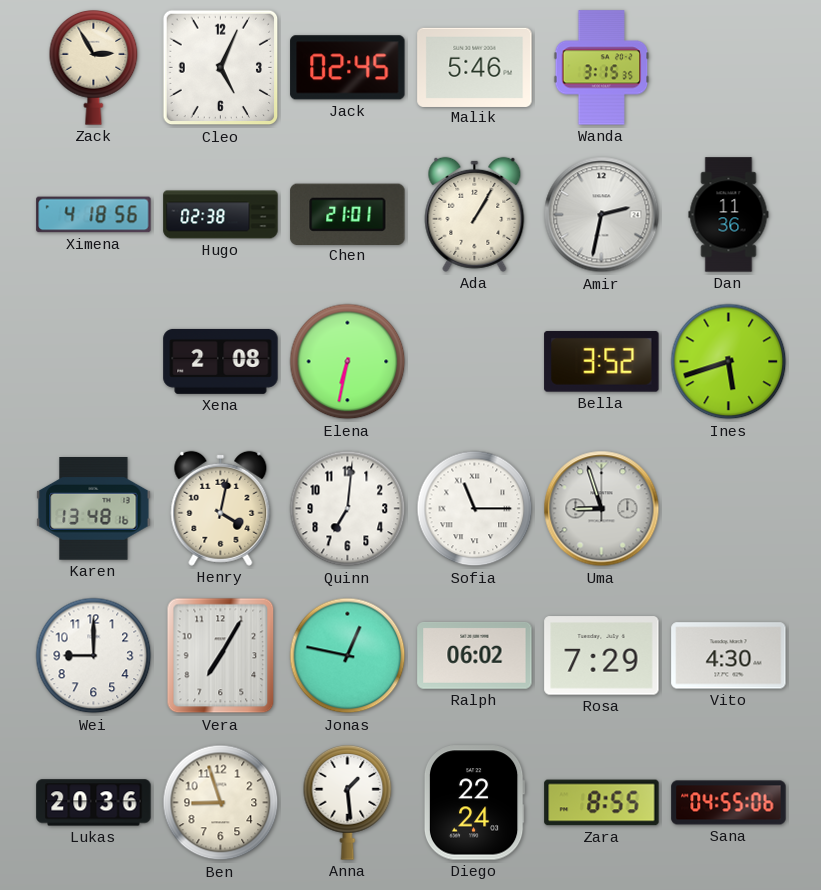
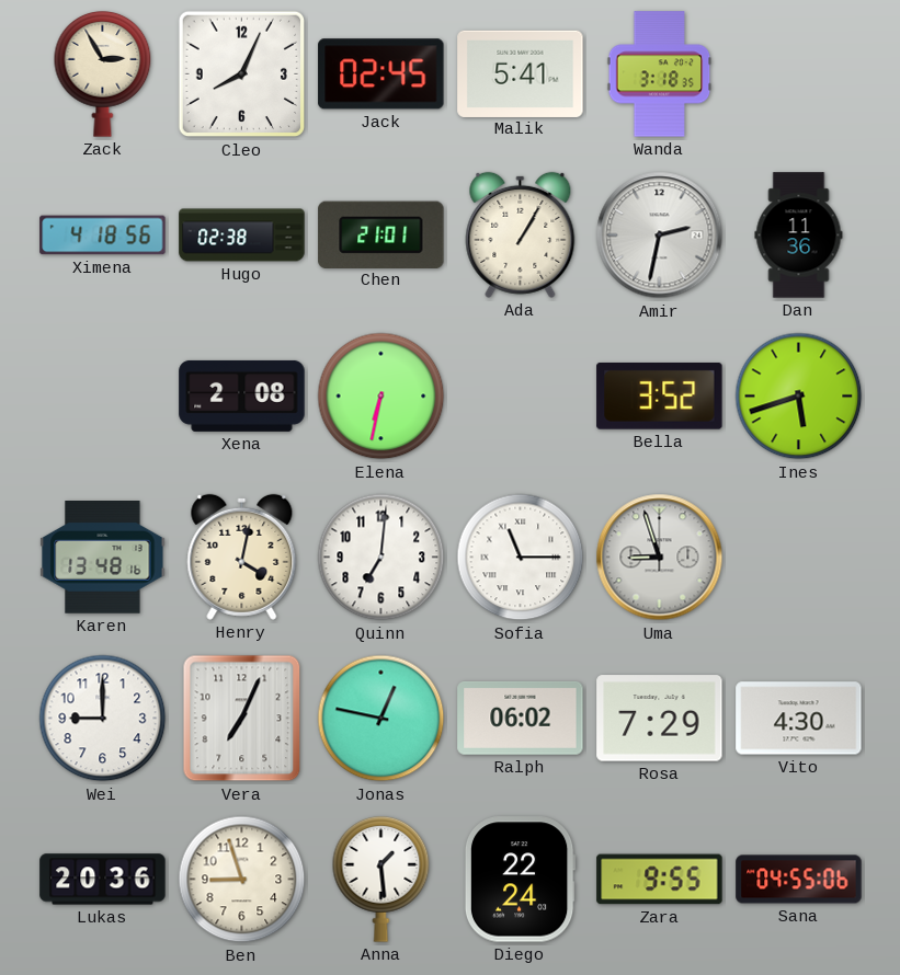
Cleo: 5:04 -> 8:04
Malik: 5:46 -> 5:41
Wanda: 3:15 -> 3:18
Vera: 7:05 -> 7:04
Zara: 8:55 -> 9:55
